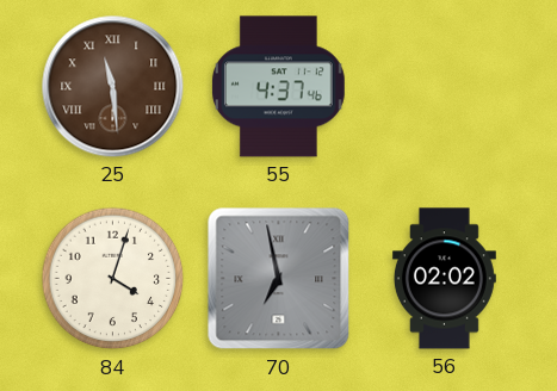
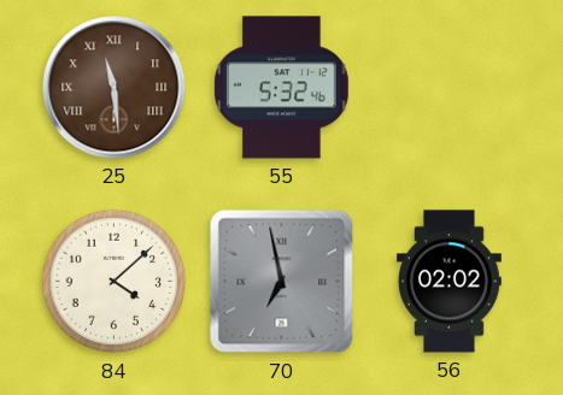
55: 4:37 -> 5:32
84: 4:03 -> 4:08
